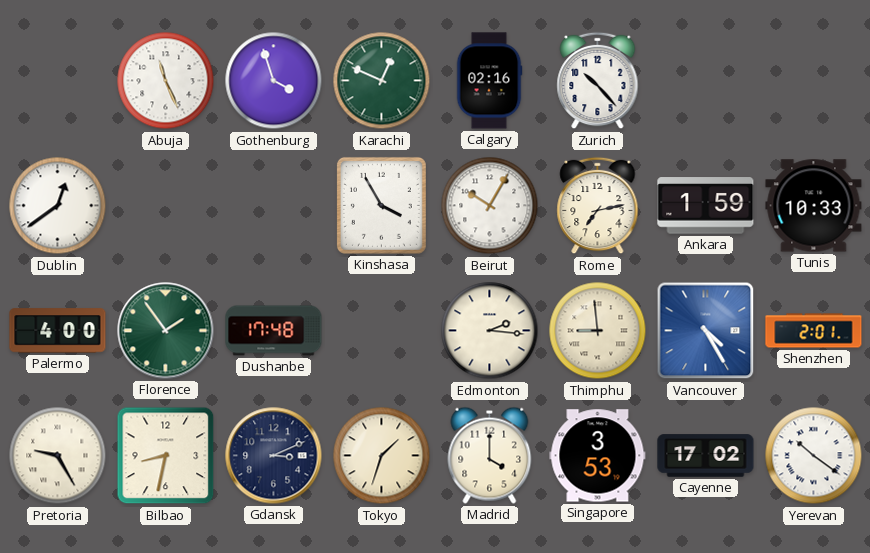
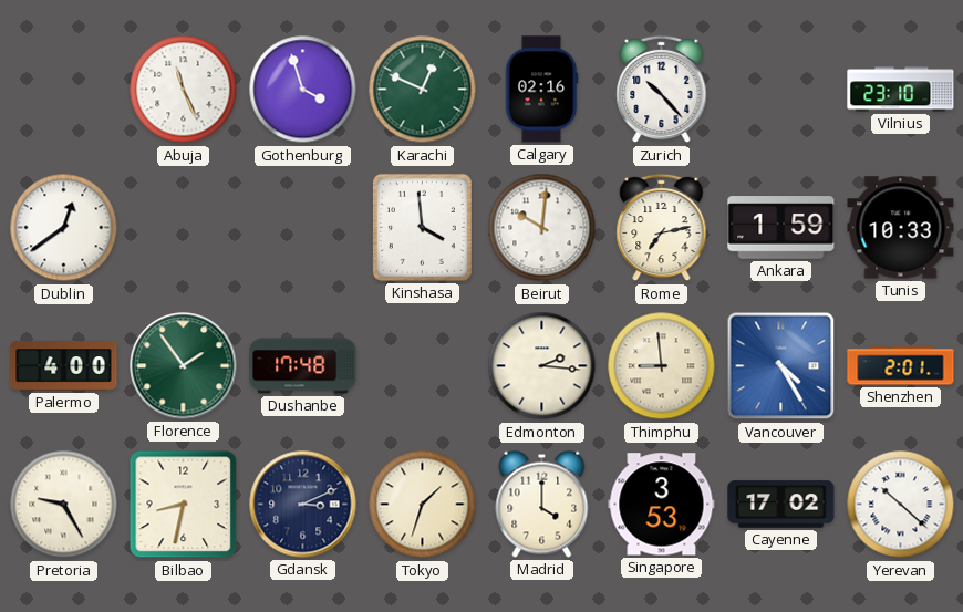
Vilnius: none -> 23:10
Kinshasa: 3:55 -> 3:59
Beirut: 10:05 -> 10:01
Yerevan: 10:21 -> 10:22
